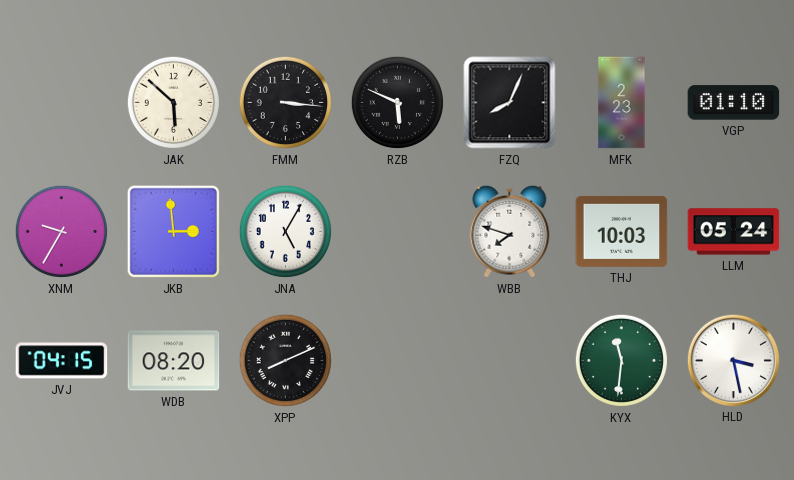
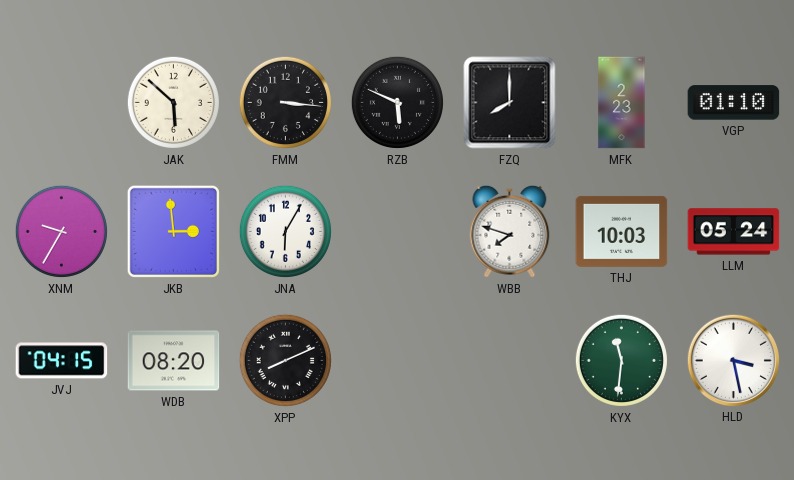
FZQ: 8:04 -> 8:00
JNA: 5:05 -> 6:05
